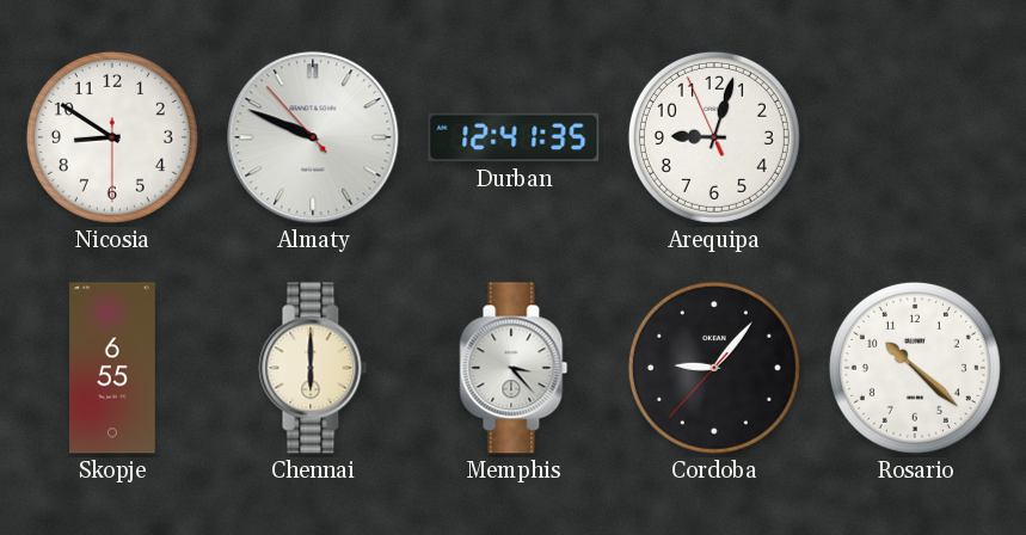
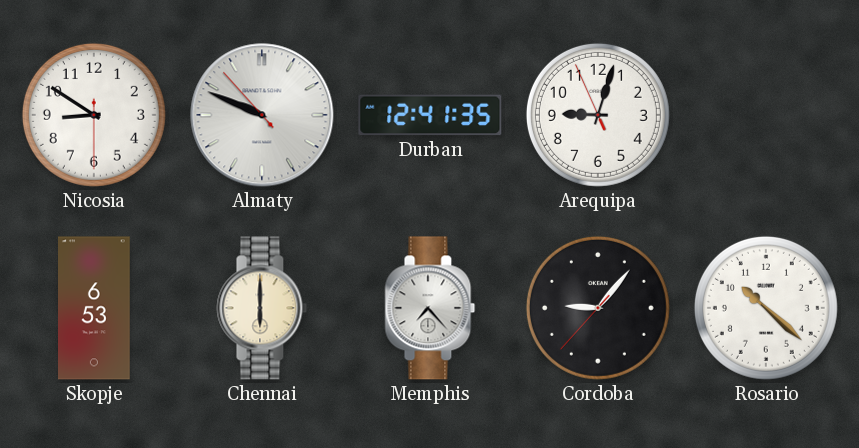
Skopje: 6:55 -> 6:53
Memphis: 3:23 -> 7:23
